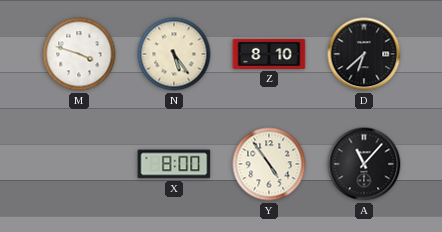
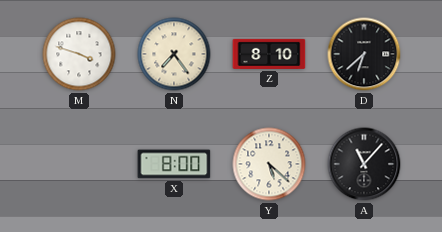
N: 5:24 -> 7:24
Y: 4:54 -> 5:22
